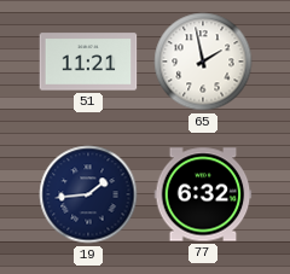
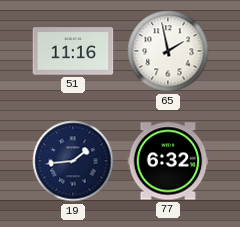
51: 11:21 -> 11:16
